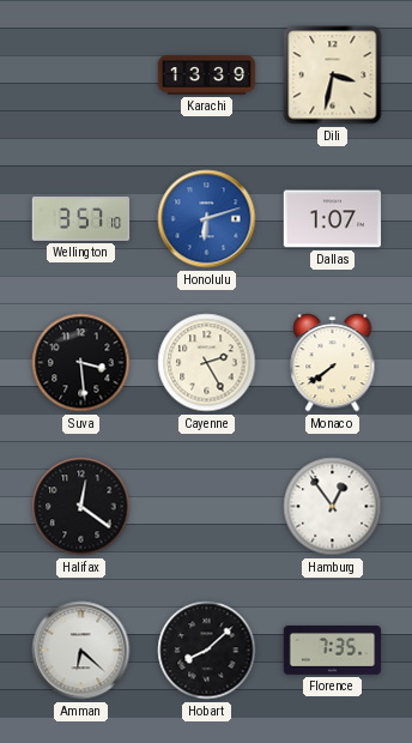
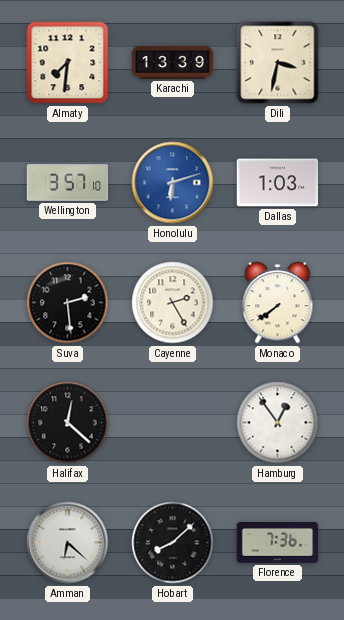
Almaty: none -> 7:31
Dallas: 1:07 -> 1:03
Suva: 3:29 -> 2:29
Halifax: 12:21 -> 12:22
Florence: 7:35 -> 7:36
